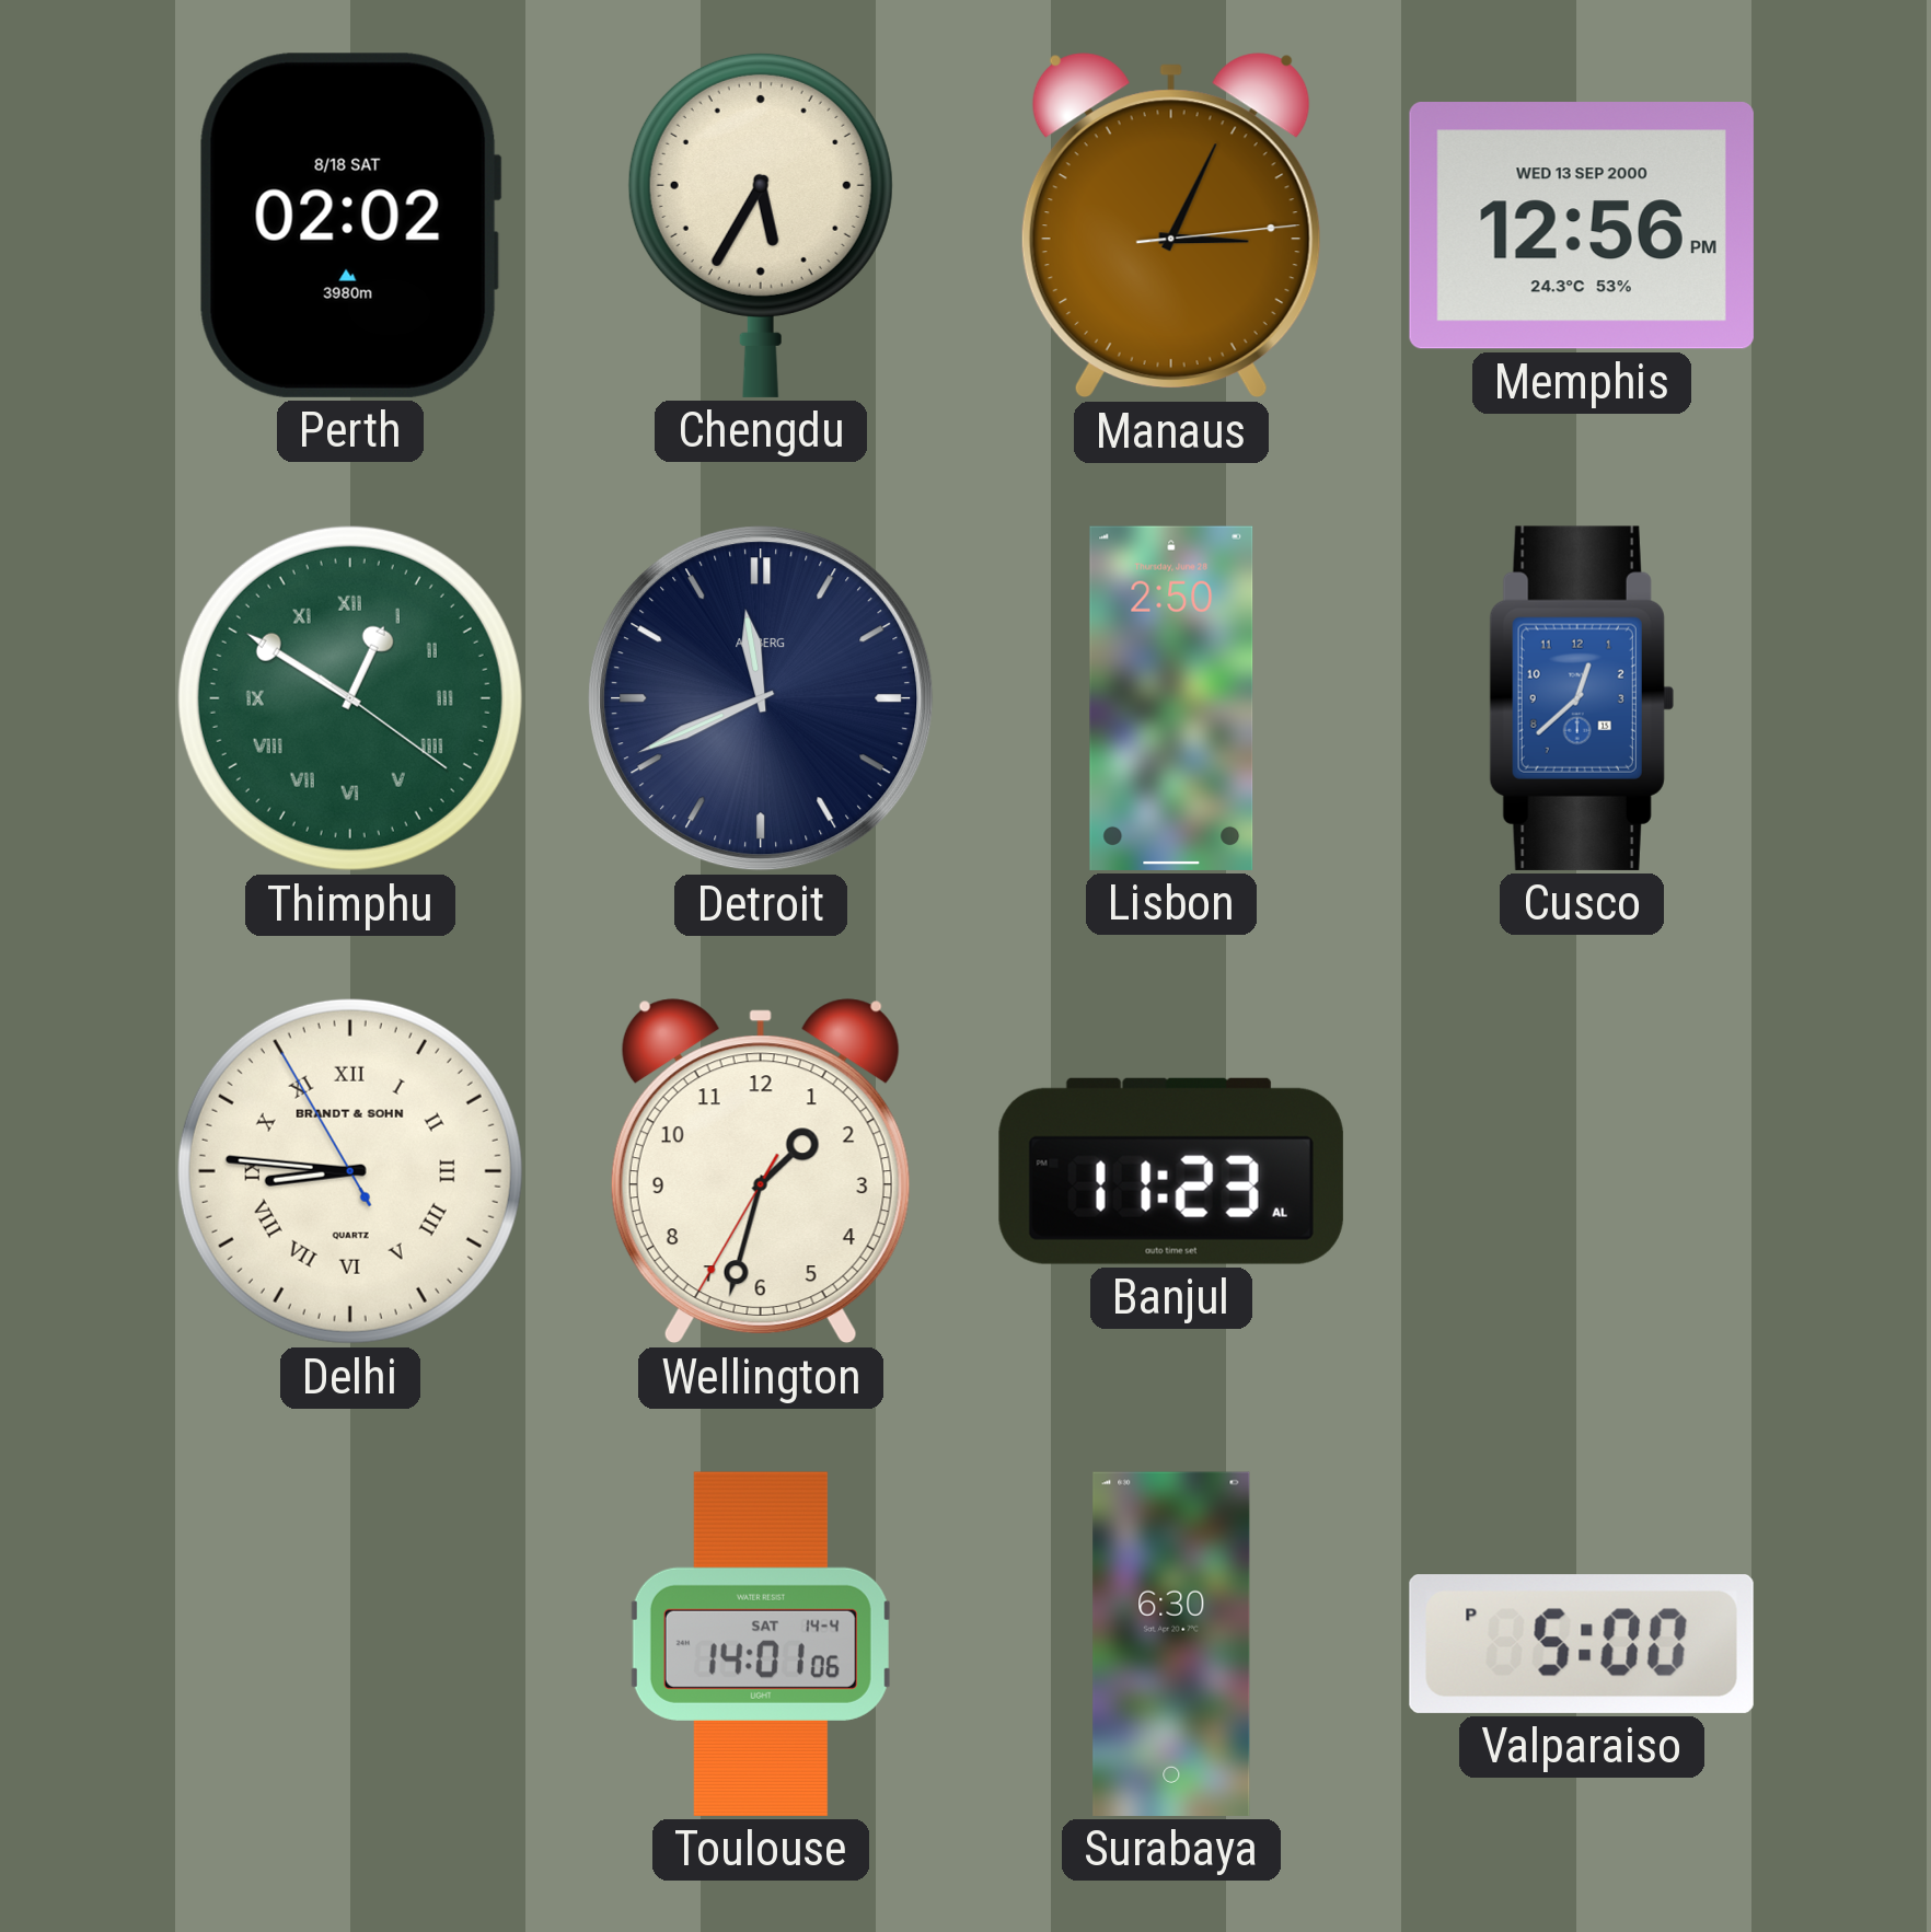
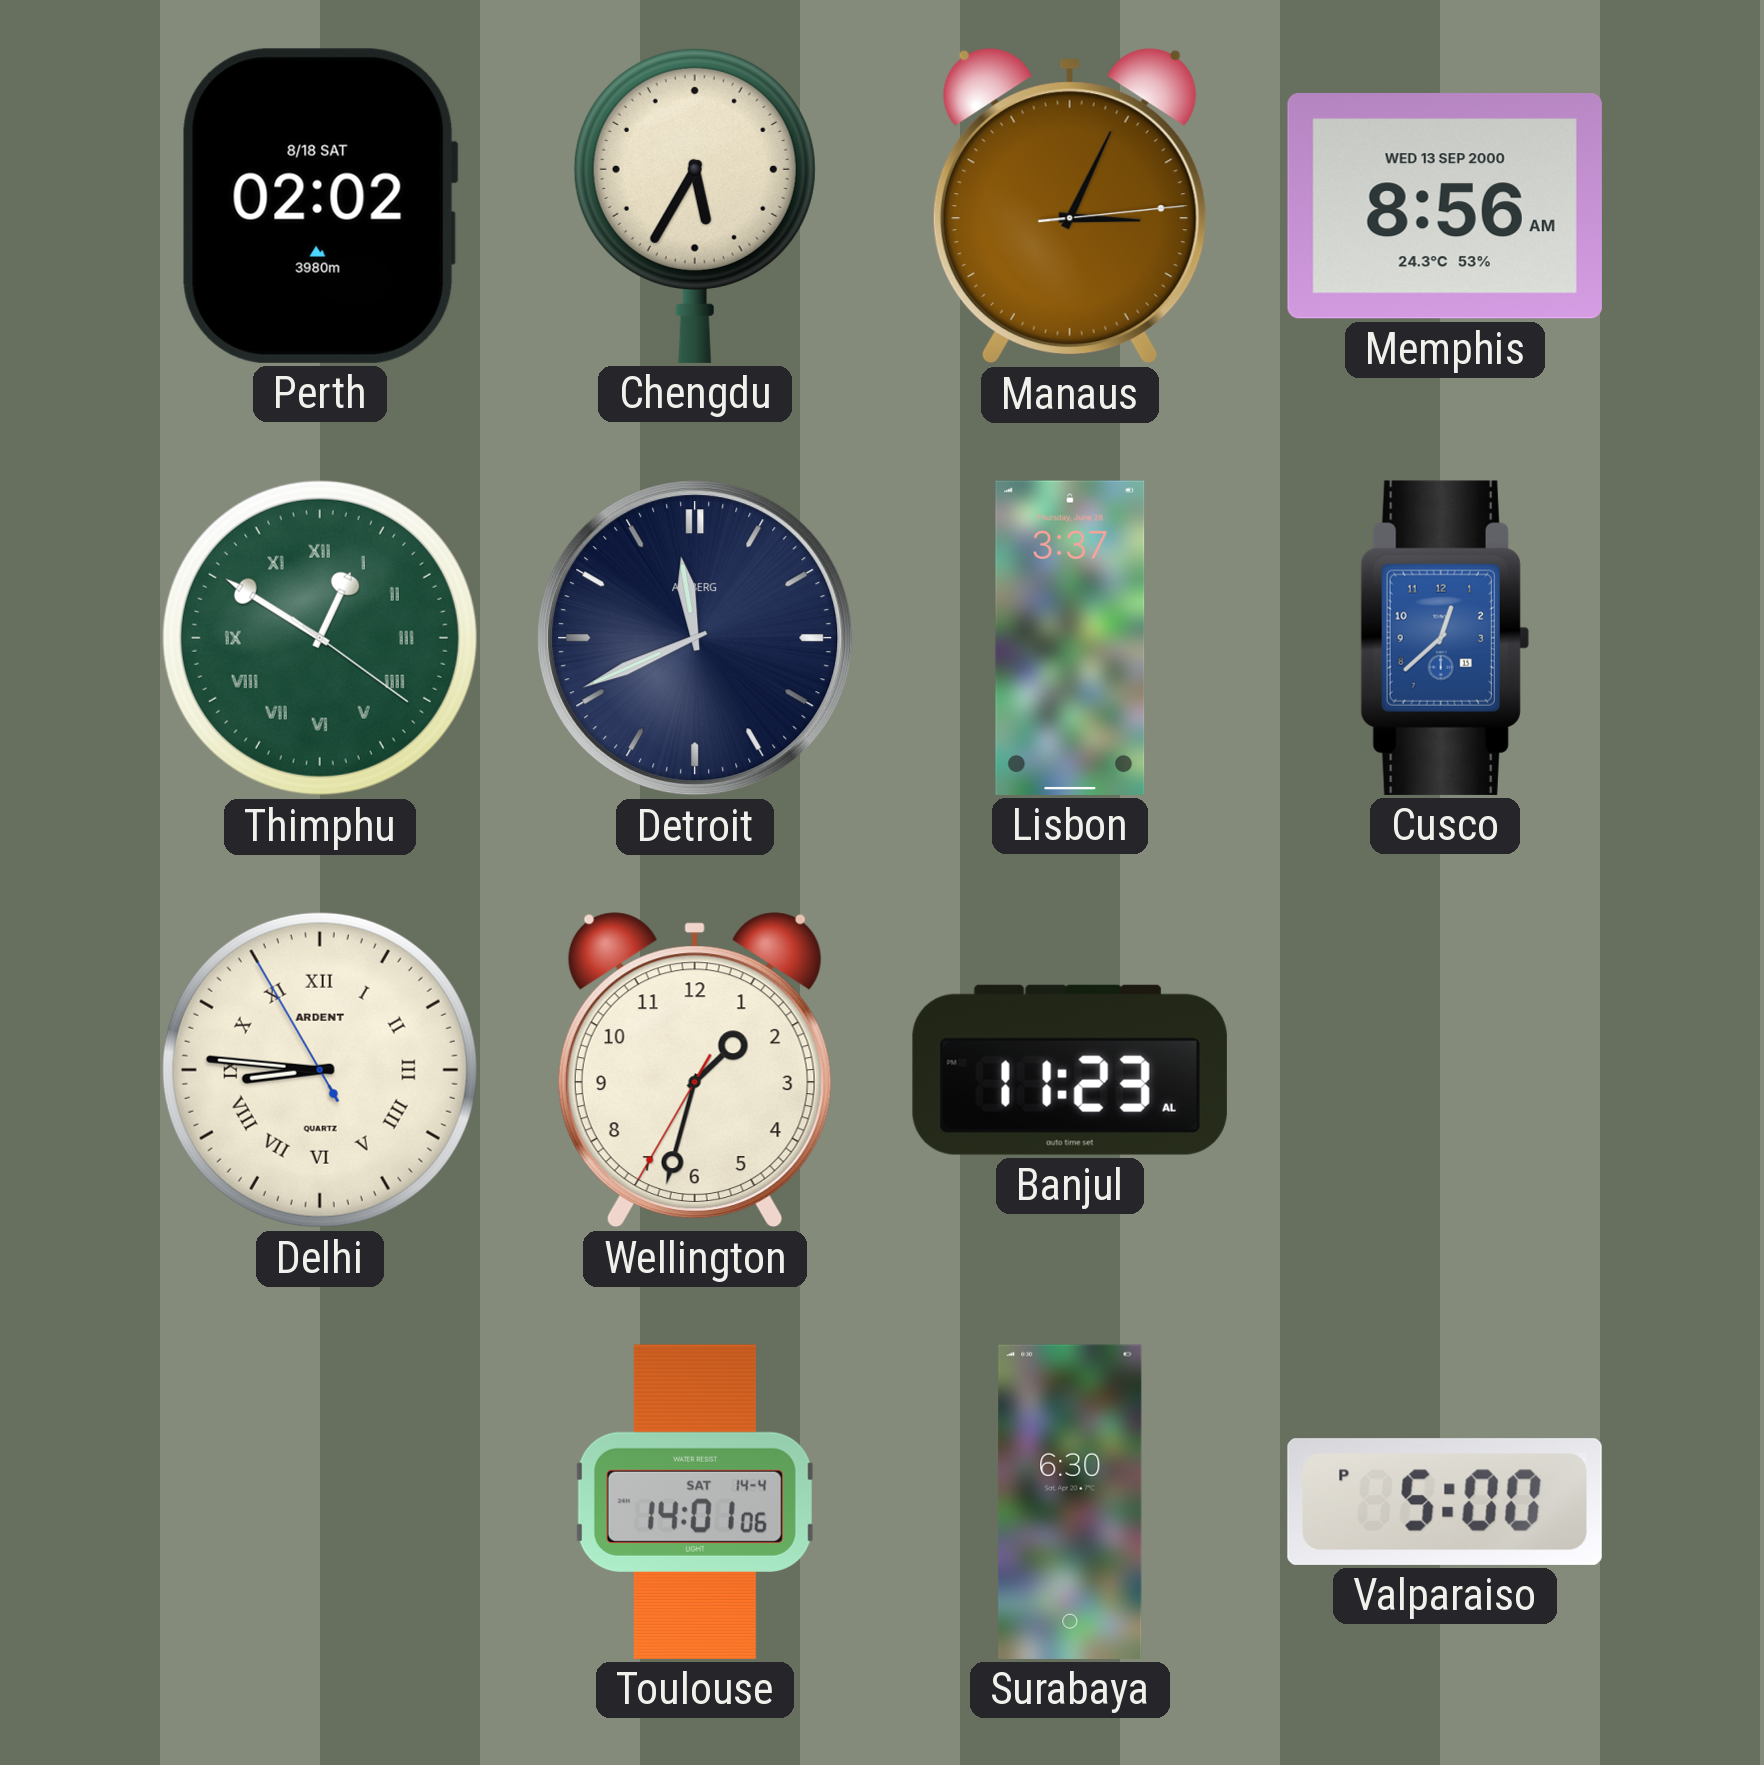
Memphis: 12:56 -> 8:56
Lisbon: 2:50 -> 3:37
Delhi brand: BRANDT & SOHN -> ARDENT
